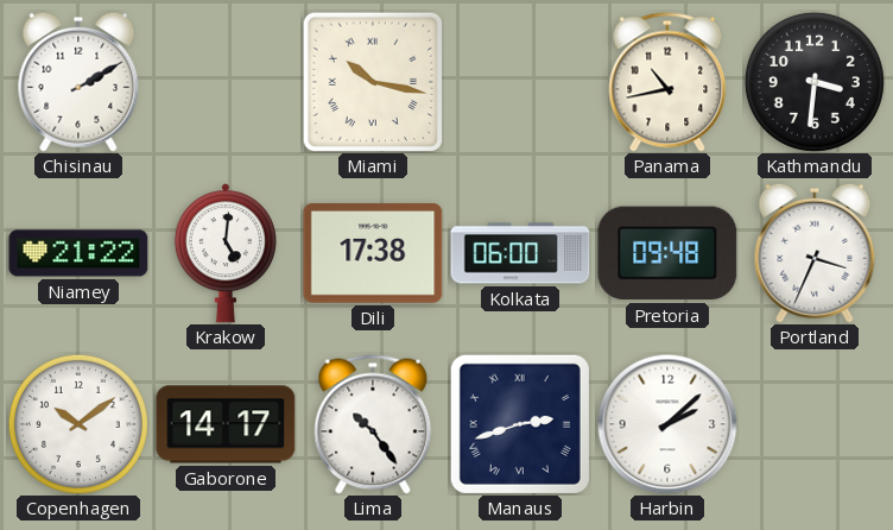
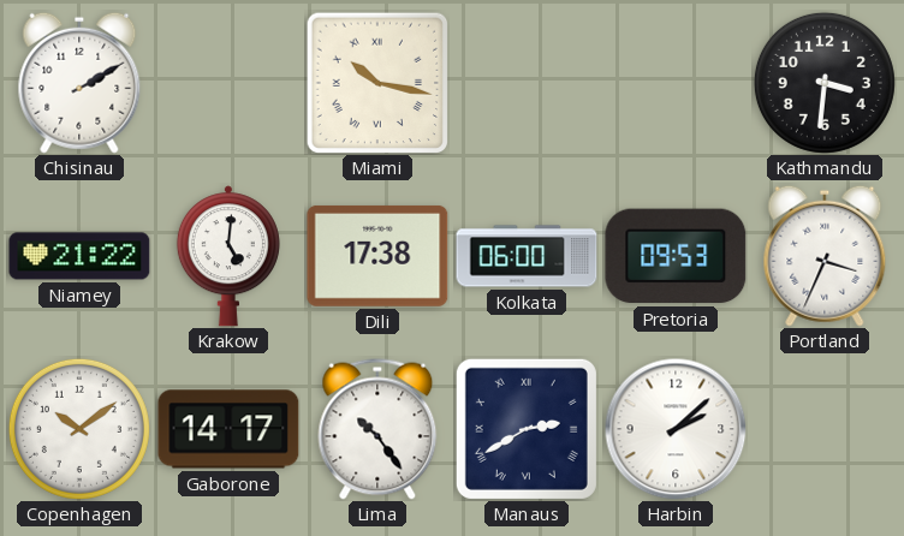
Panama: 10:43 -> none
Pretoria: 09:48 -> 09:53
Manaus: 2:42 -> 2:40
